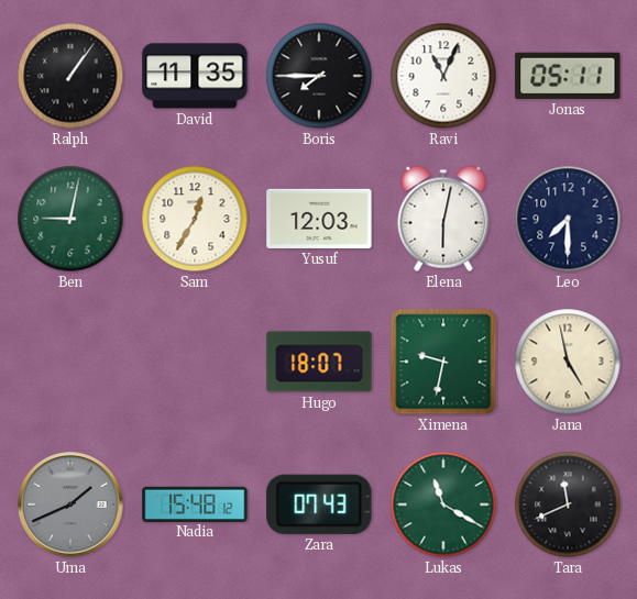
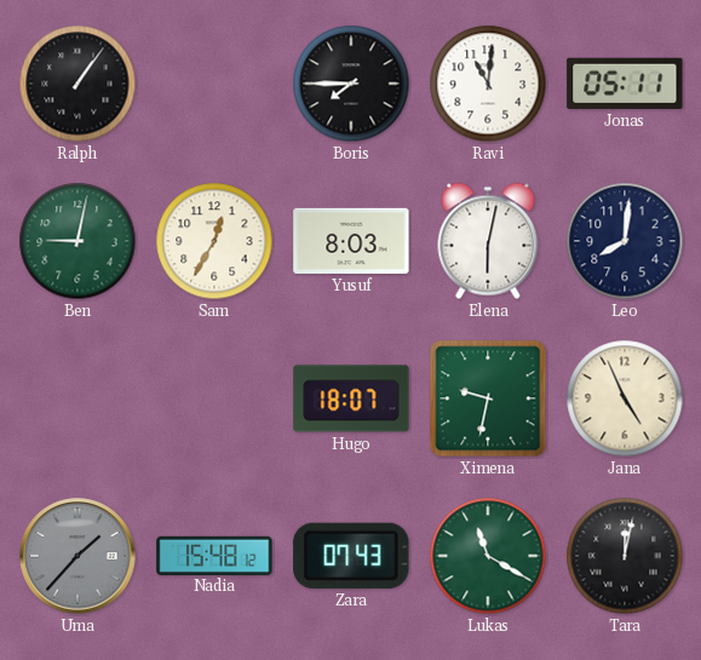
David: 11:35 -> none
Ravi: 11:04 -> 11:01
Yusuf: 12:03 -> 8:03
Leo: 7:30 -> 8:01
Jana: 4:58 -> 4:56
Uma: 1:41 -> 1:37
Tara: 11:41 -> 12:02
